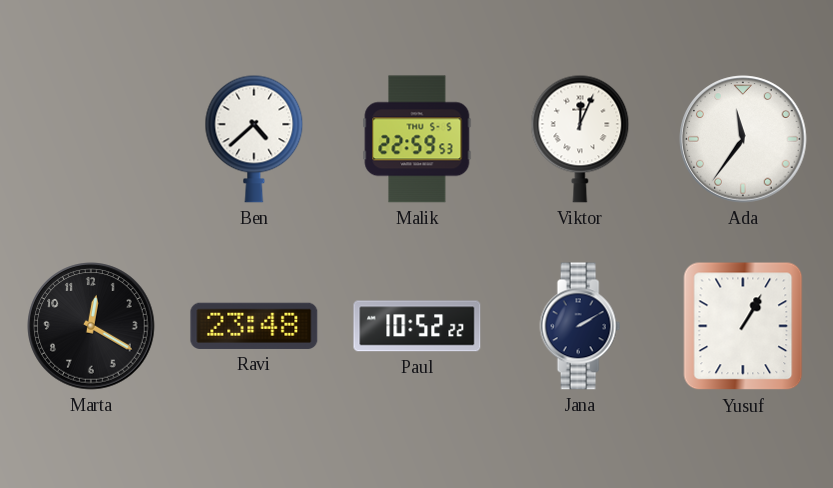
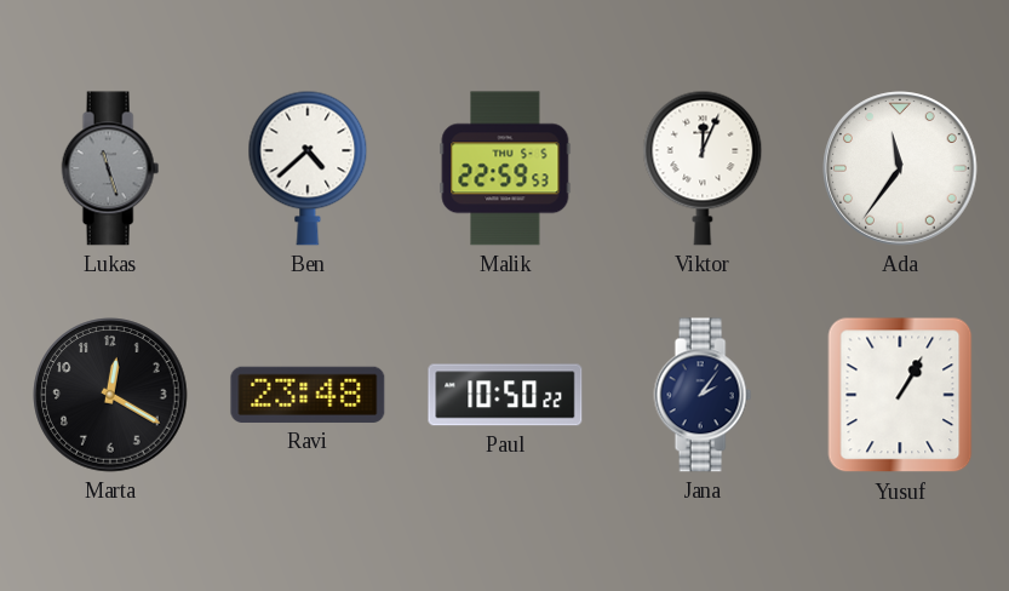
Lukas: none -> 11:27
Paul: 10:52 -> 10:50
Jana: 2:10 -> 2:06
